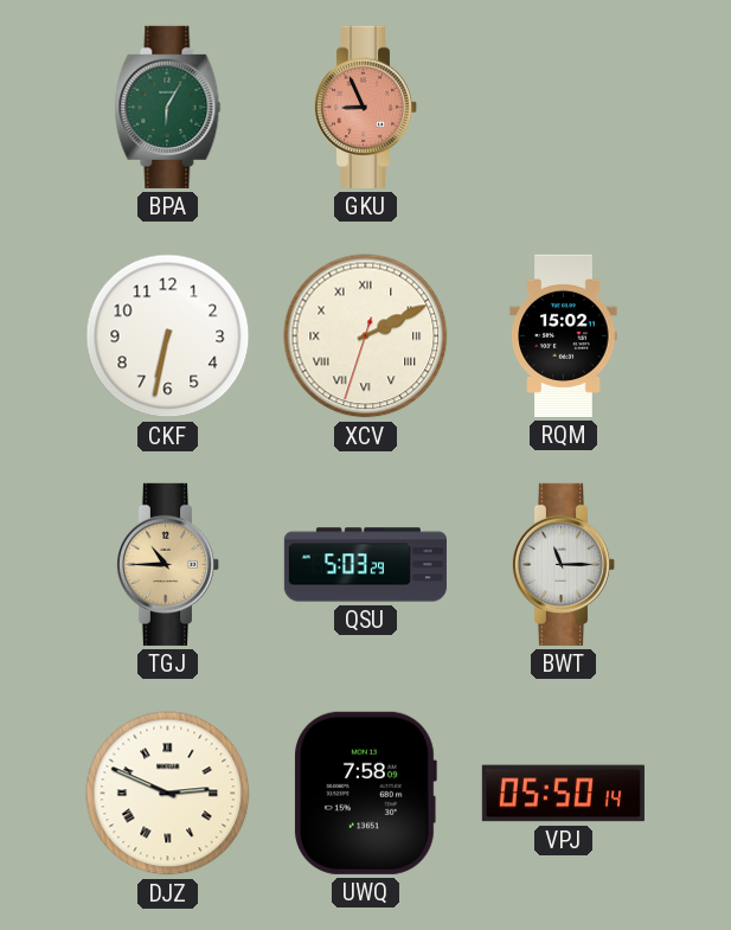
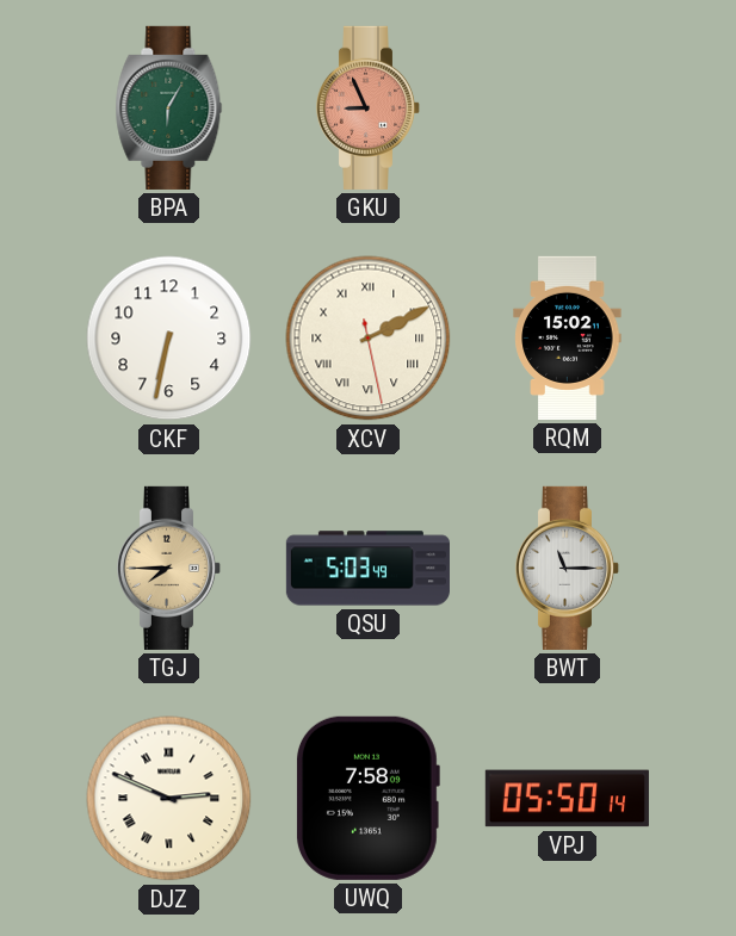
XCV: 2:10:33 -> 2:10:28
TGJ: 10:45 -> 7:45
QSU: 5:03:29 -> 5:03:49
